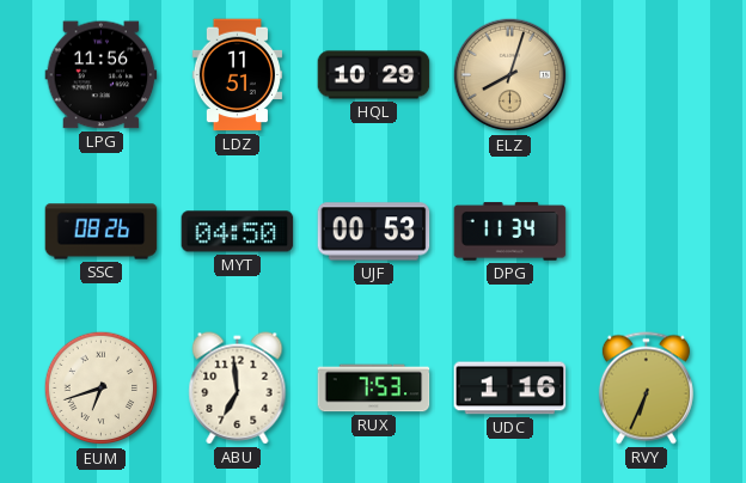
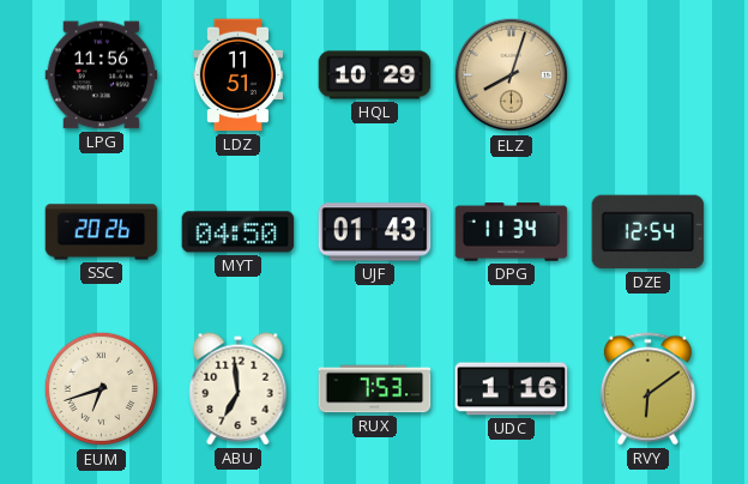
SSC: 08:26 -> 20:26
UJF: 00:53 -> 01:43
DZE: none -> 12:54
RVY: 6:34 -> 6:09
